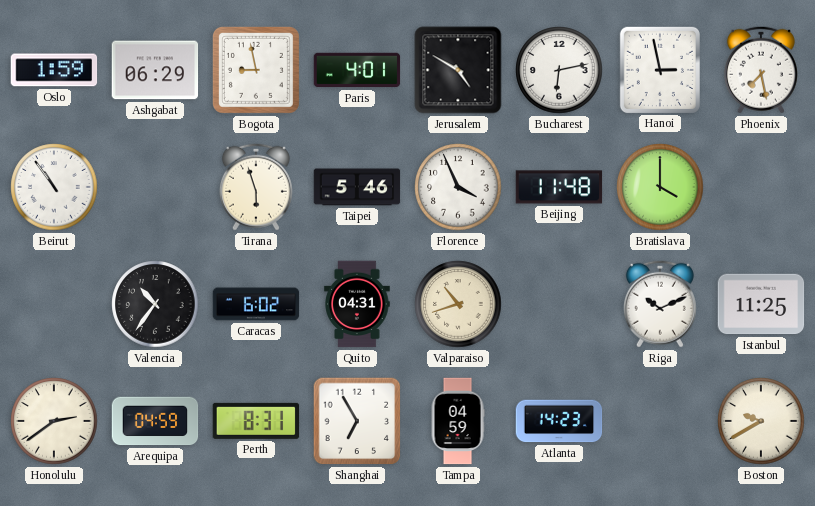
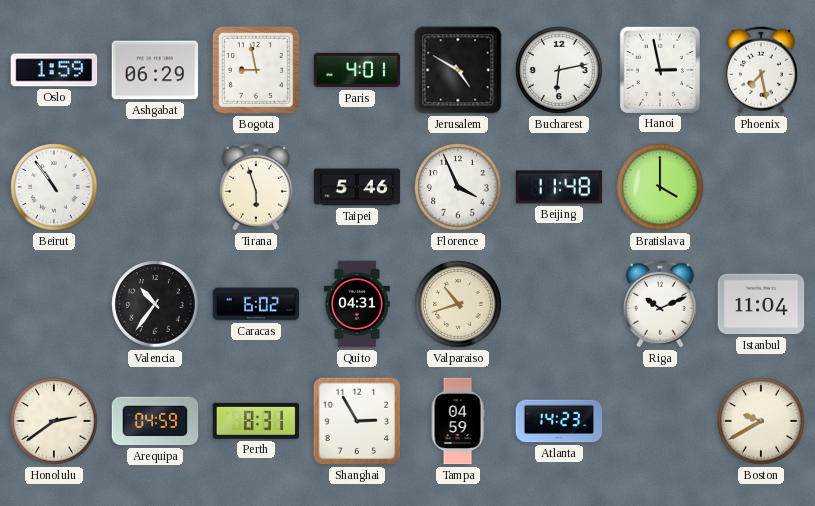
Istanbul: 11:25 -> 11:04
Shanghai: 6:55 -> 2:55
